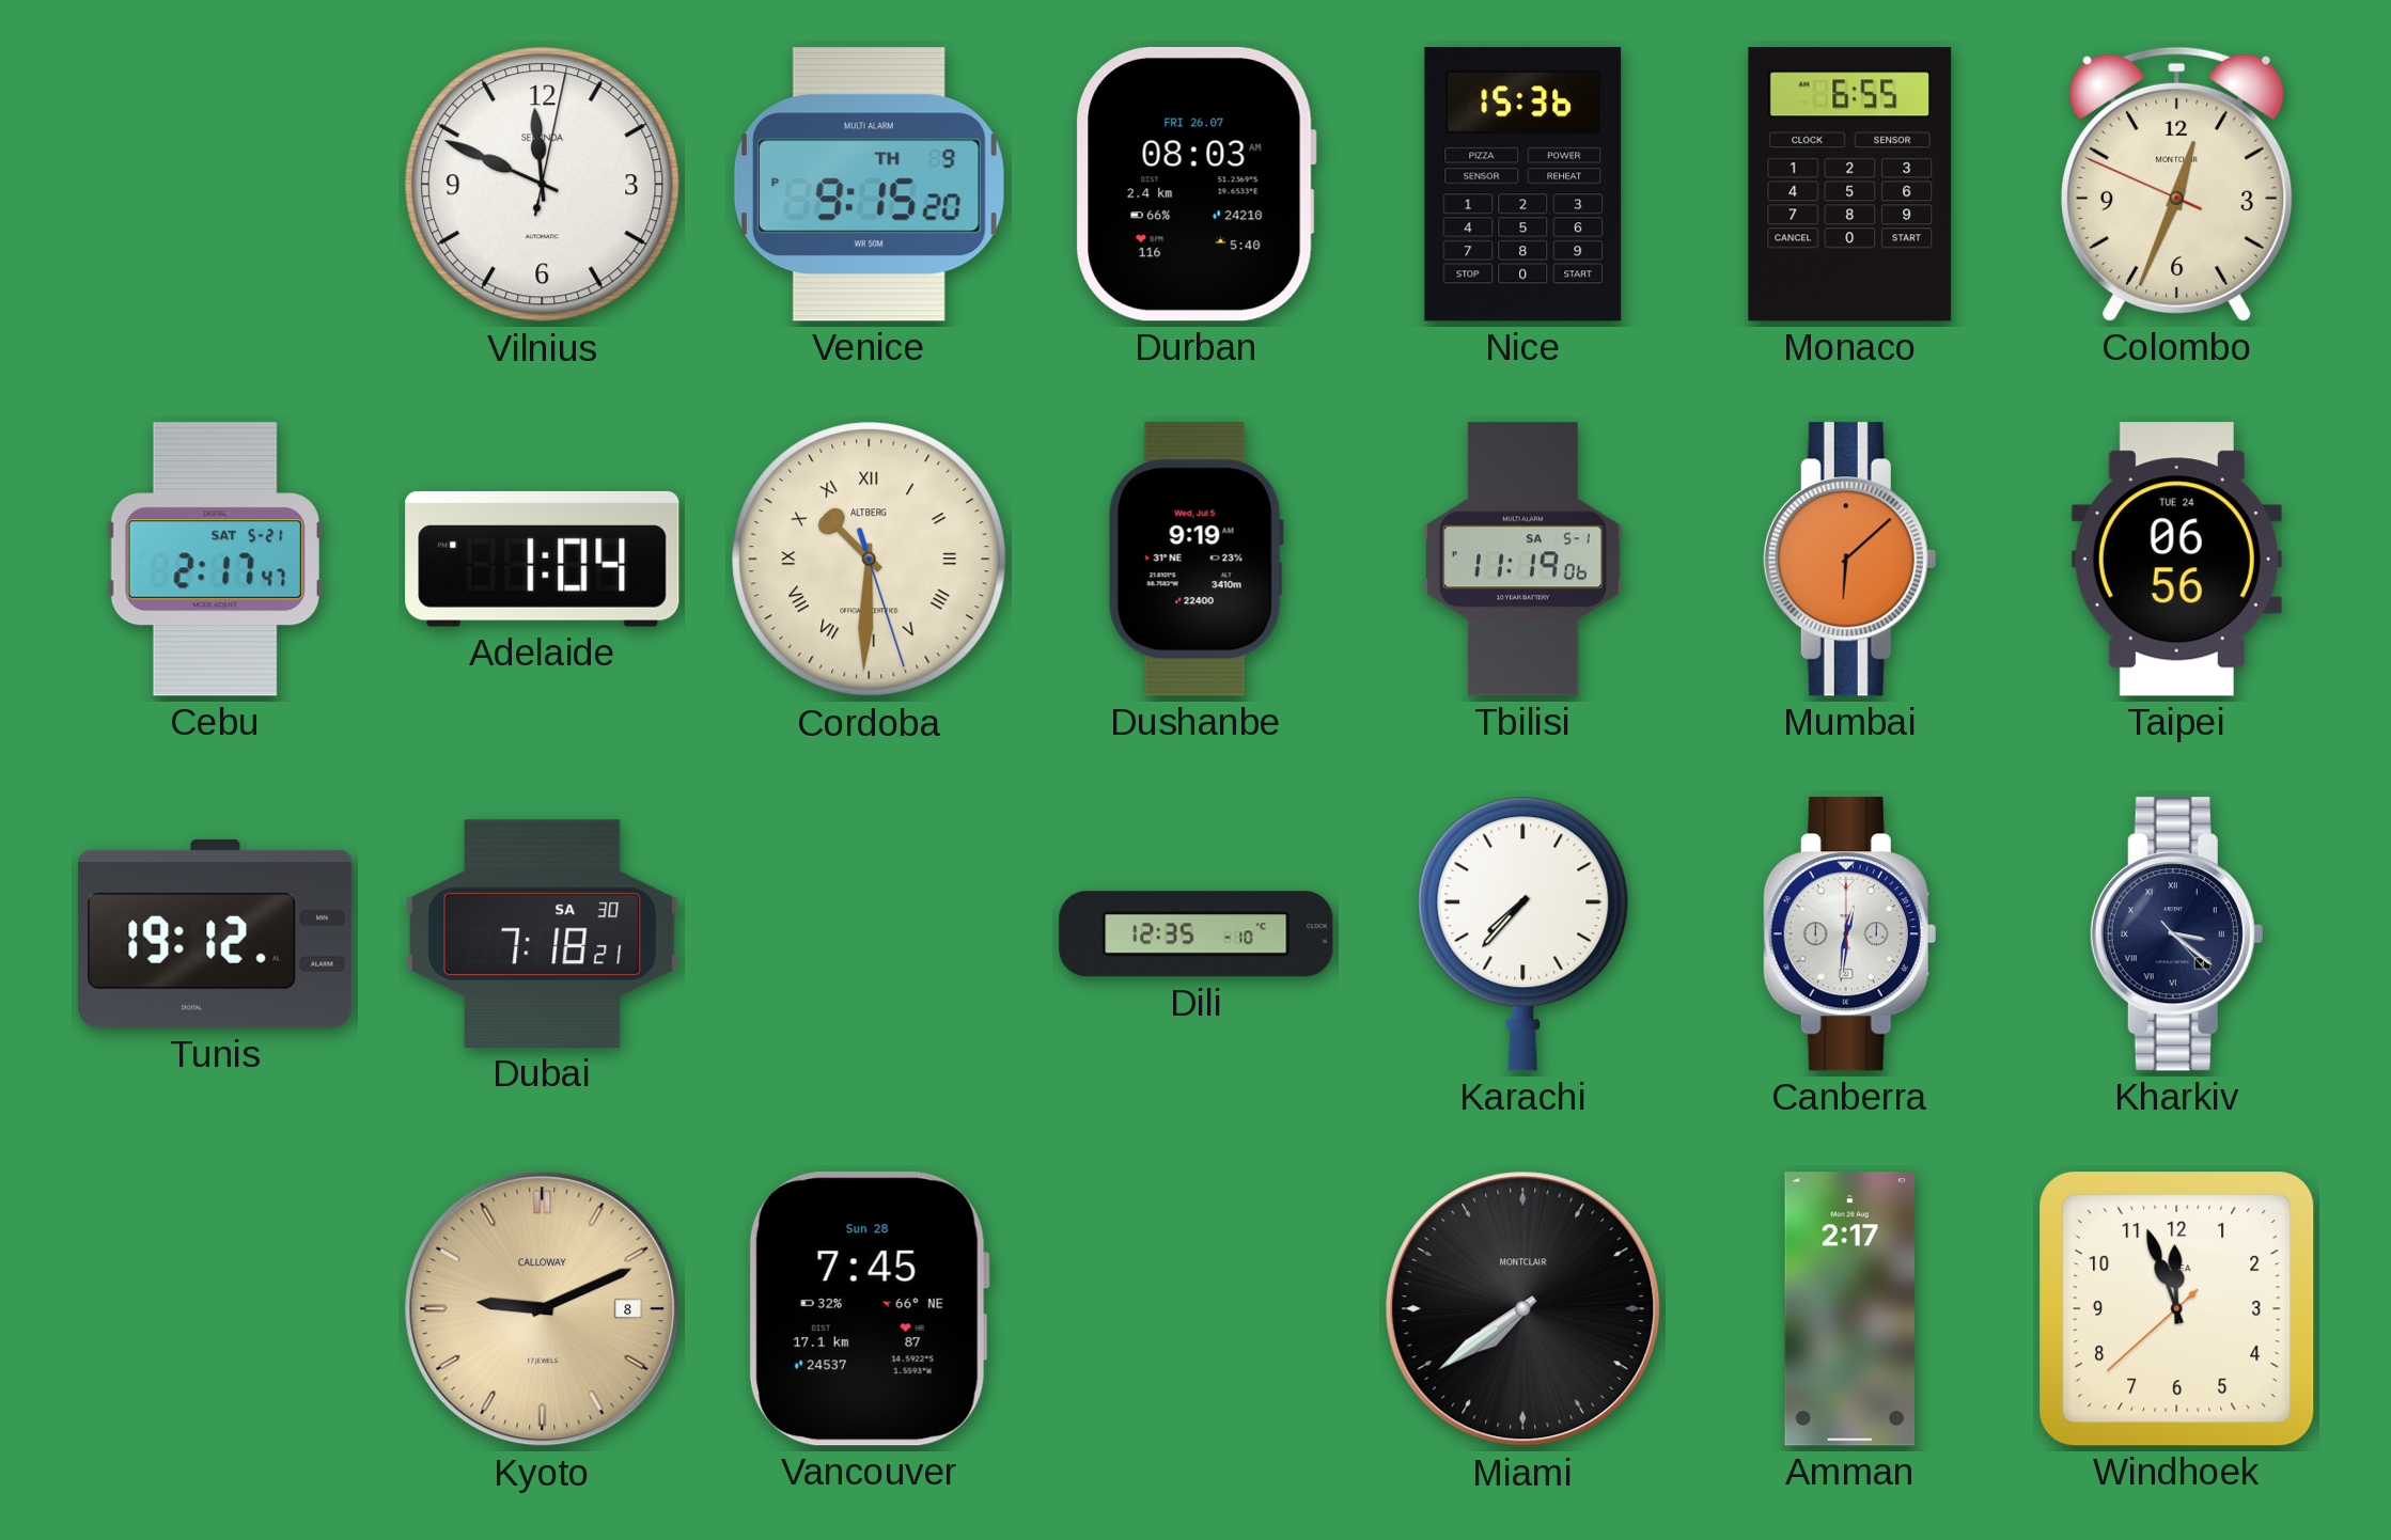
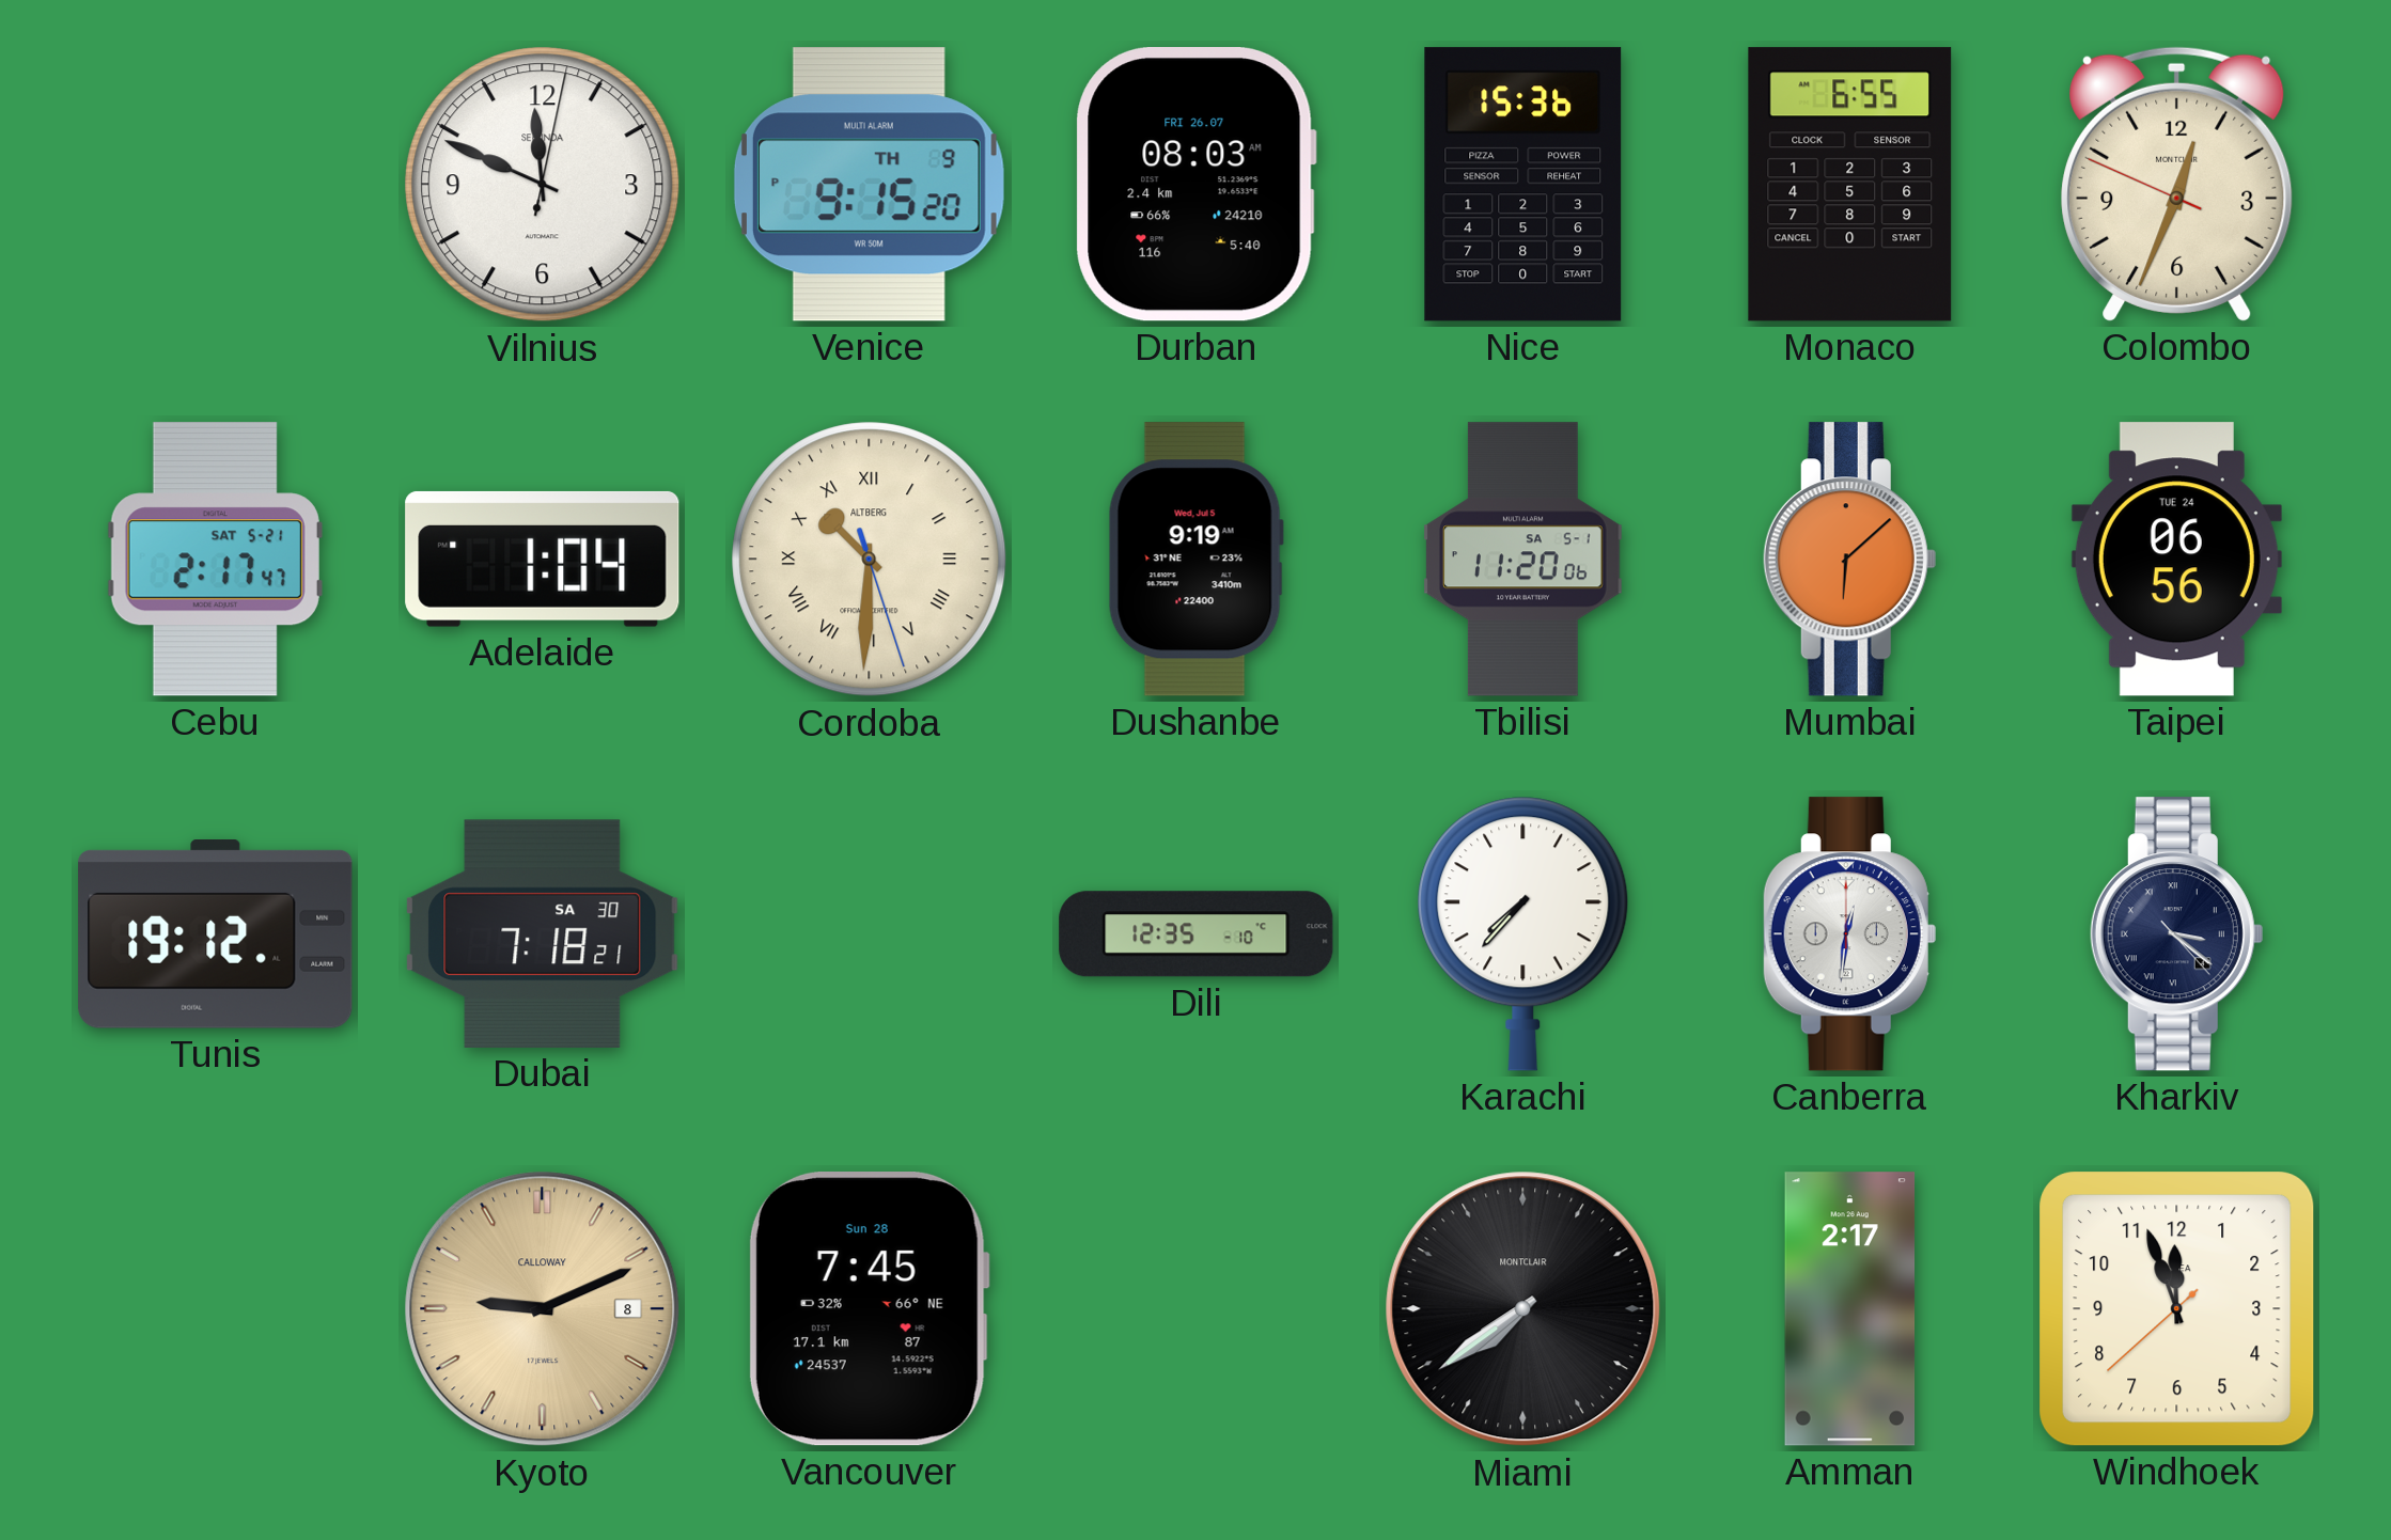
Tbilisi: 11:19 -> 11:20
